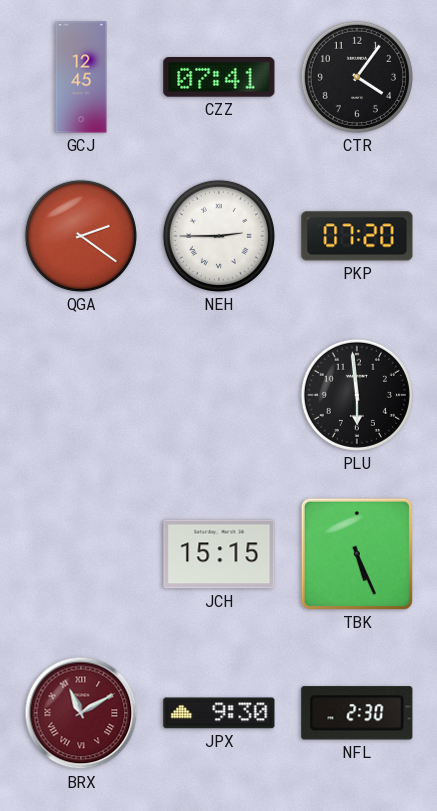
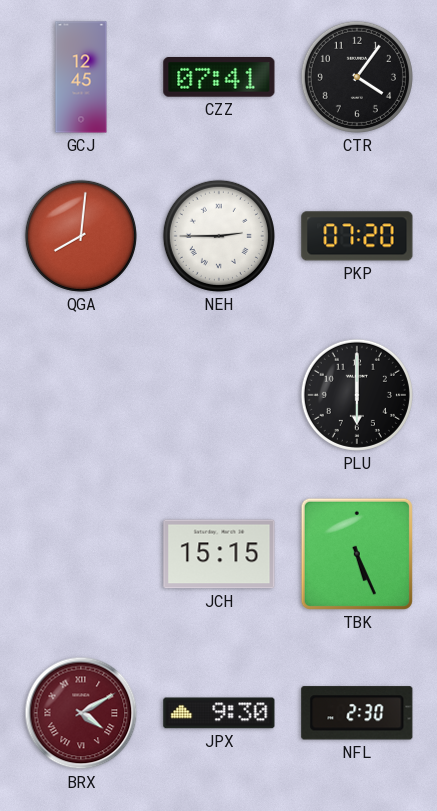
QGA: 2:21 -> 8:01
PLU: 5:59 -> 6:00
BRX: 11:10 -> 4:10
